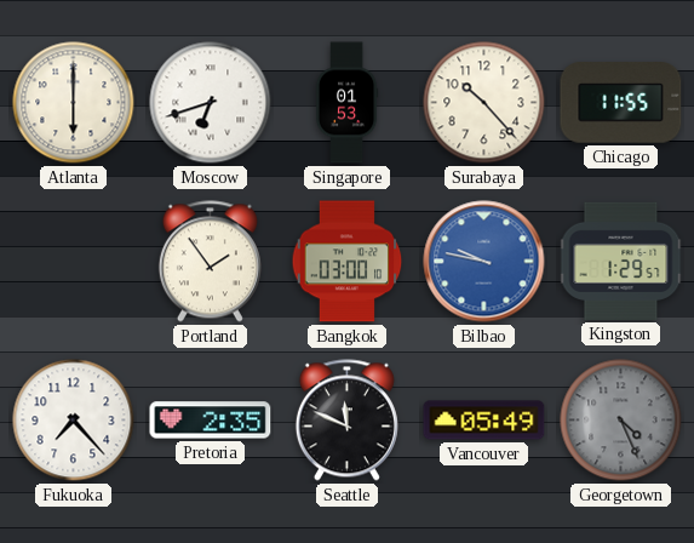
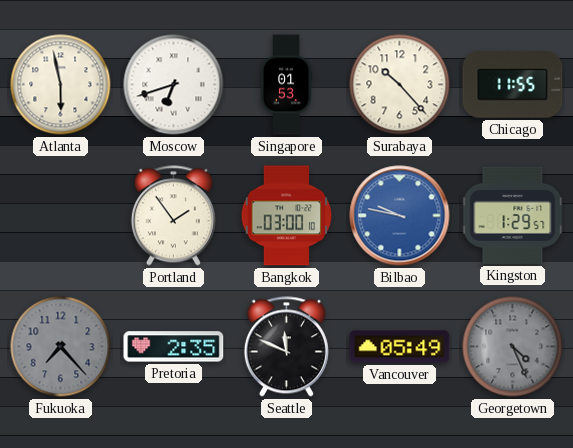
Atlanta: 6:00 -> 5:58
Fukuoka dial: white -> grey
